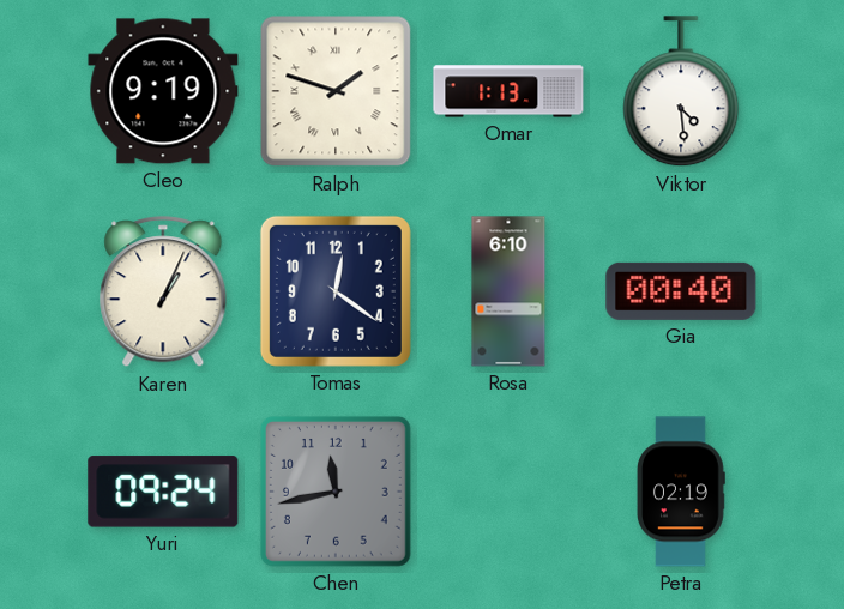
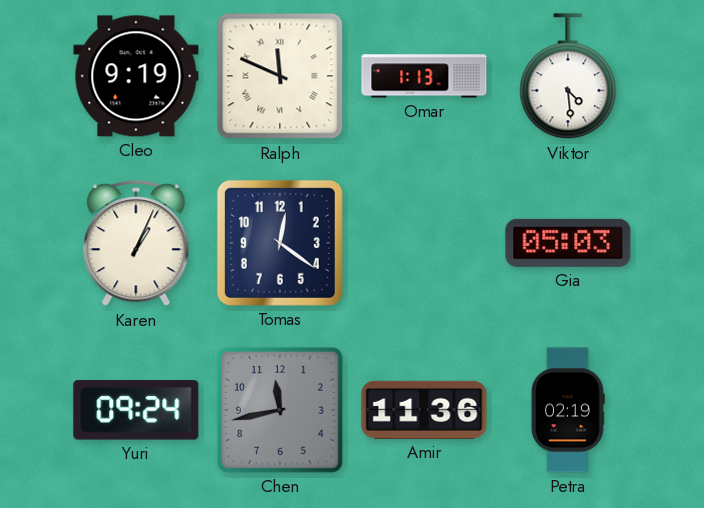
Ralph: 1:48 -> 11:49
Rosa: 6:10 -> none
Gia: 00:40 -> 05:03
Amir: none -> 11:36
